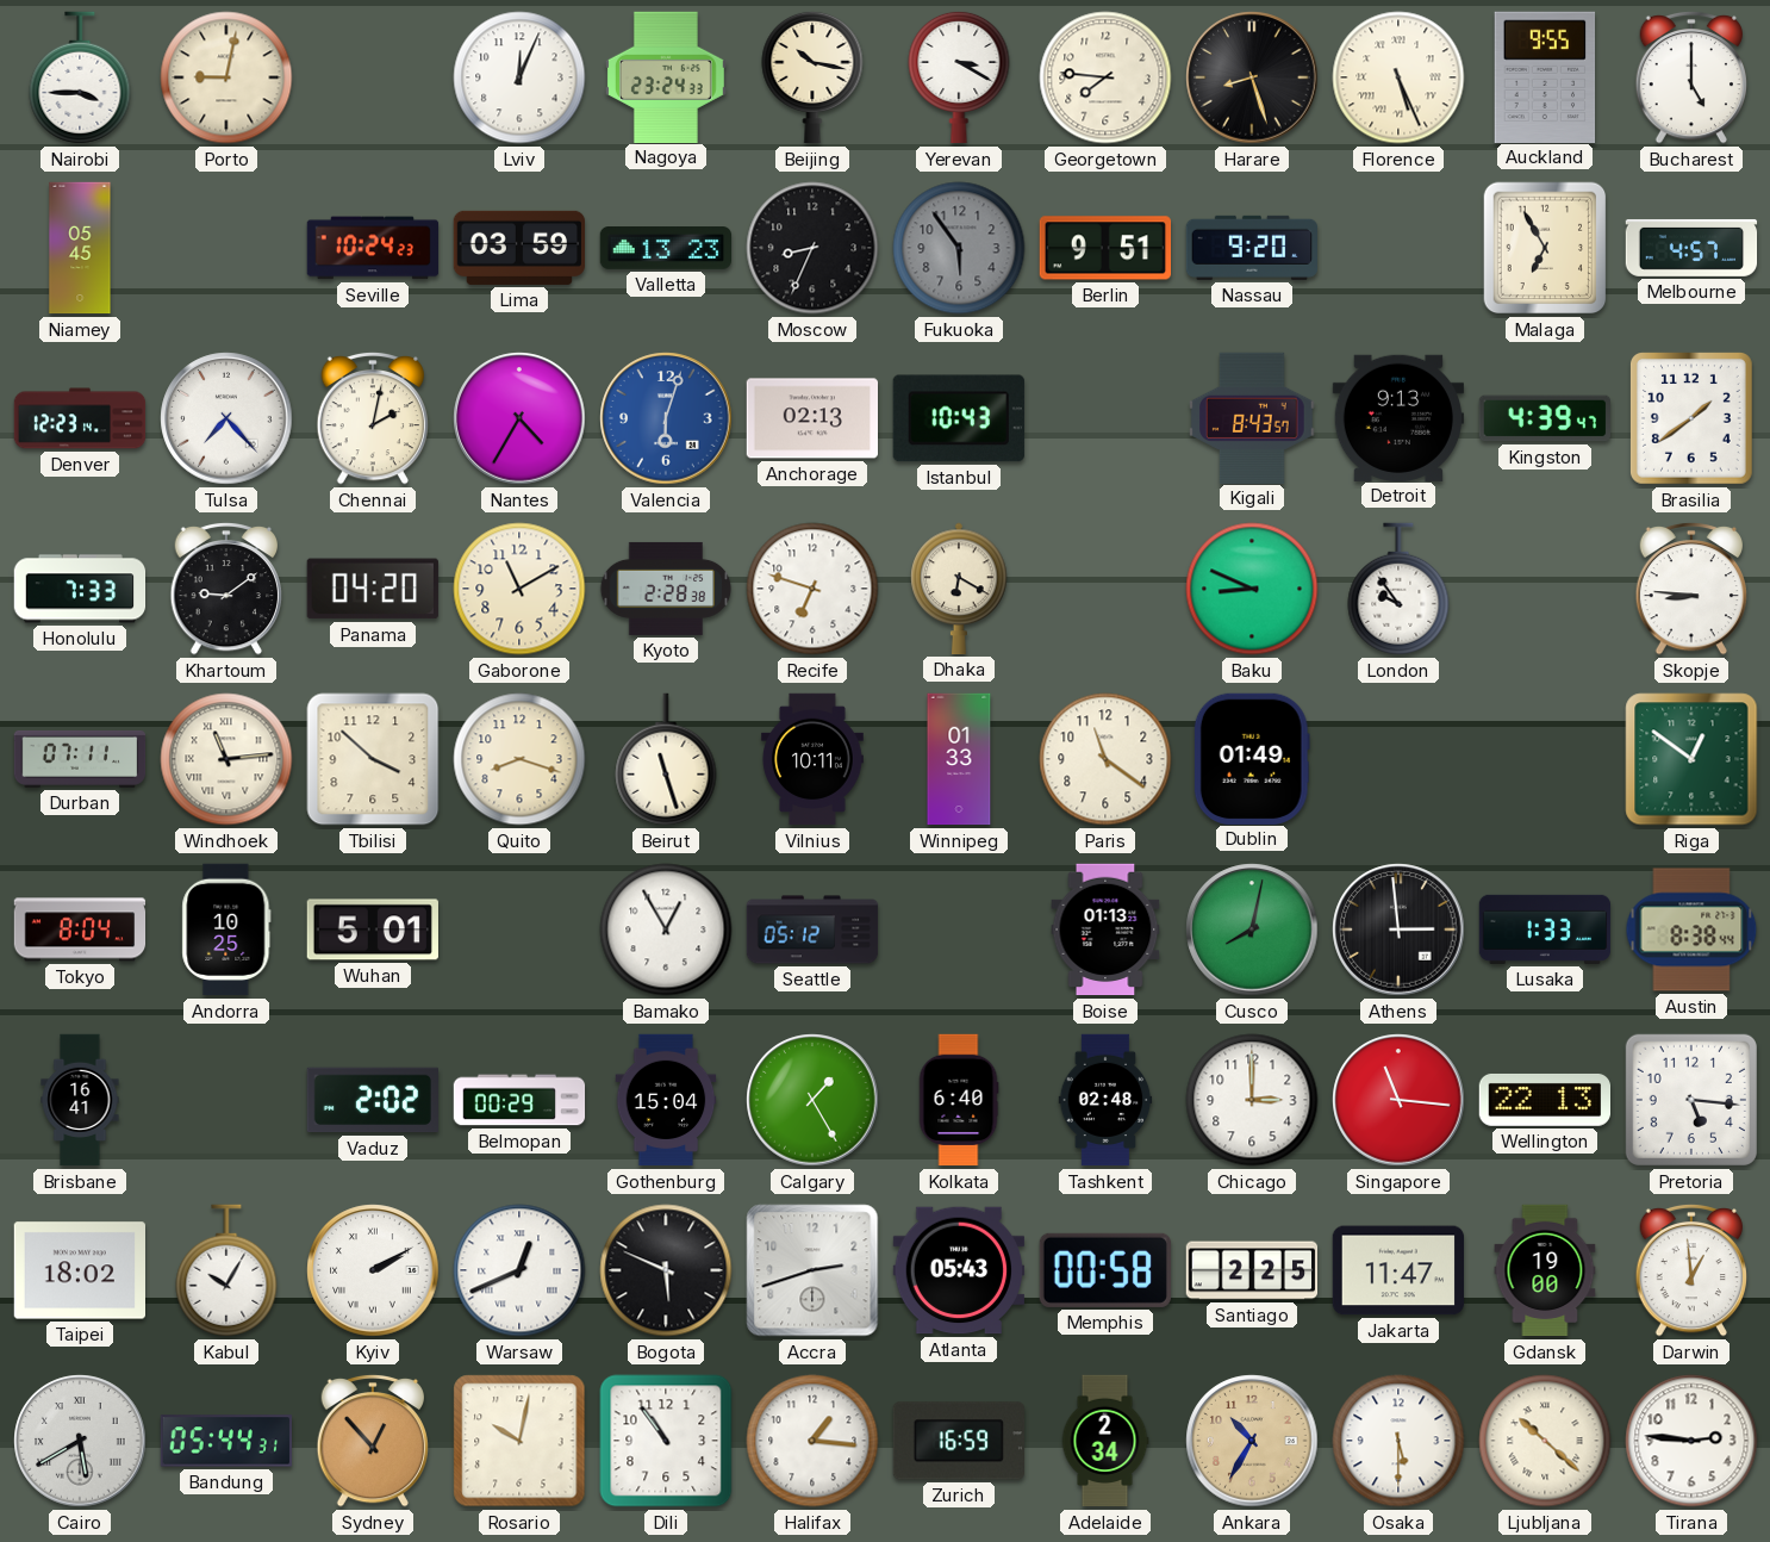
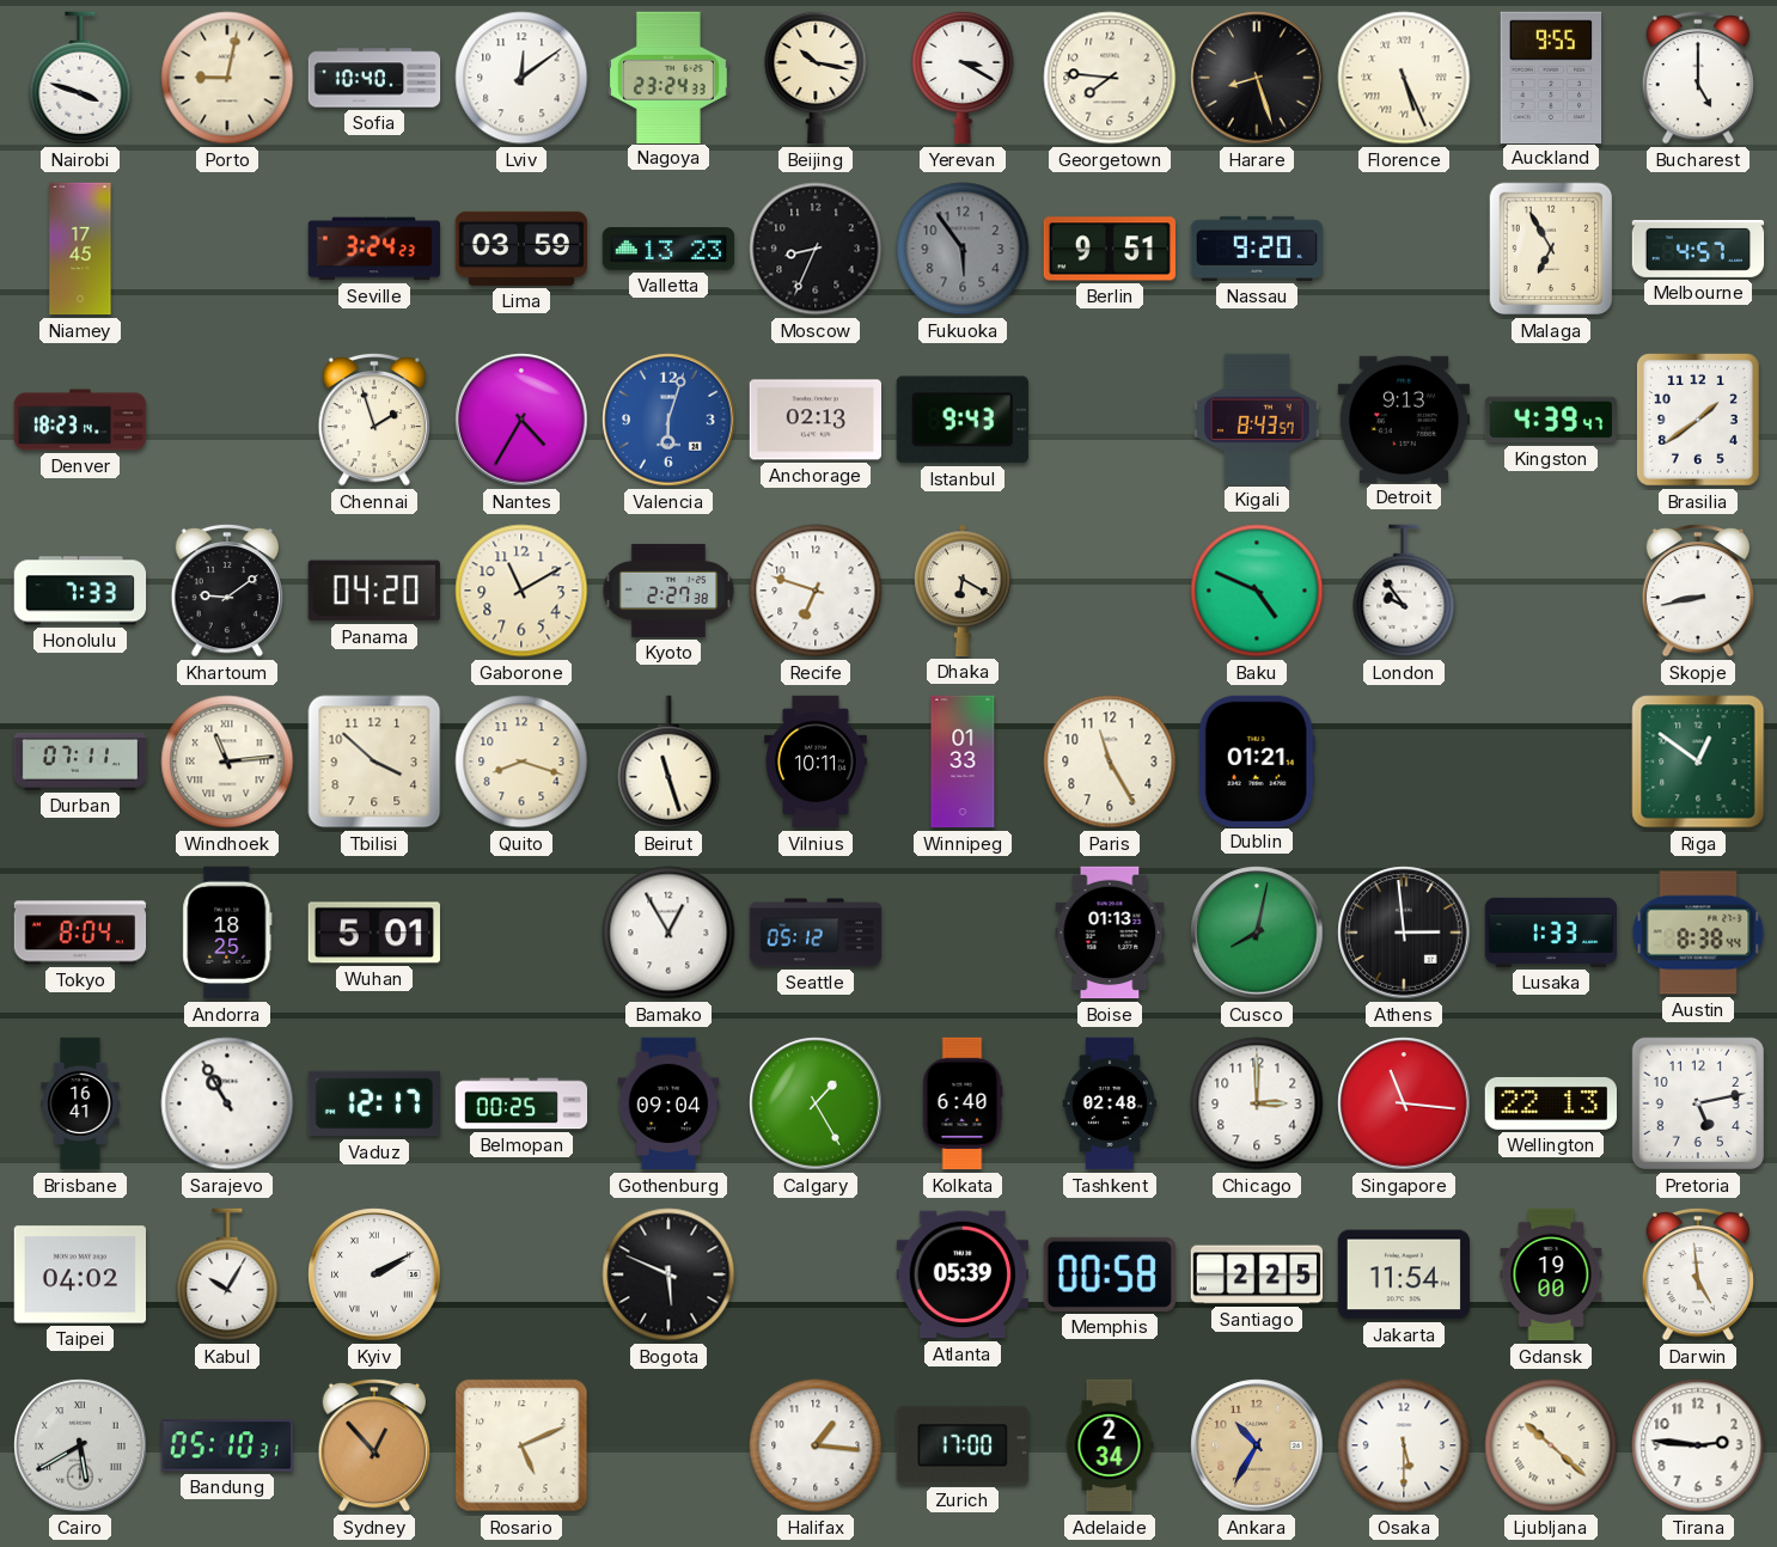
Nairobi: 3:45 -> 3:48
Sofia: none -> 10:40
Lviv: 12:04 -> 12:09
Niamey: 05:45 -> 17:45
Seville: 10:24 -> 3:24
Denver: 12:23 -> 18:23
Tulsa: 7:23 -> none
Chennai: 2:02 -> 1:57
Istanbul: 10:43 -> 9:43
Kyoto: 2:28 -> 2:27
Baku: 8:49 -> 4:49
Skopje: 8:46 -> 8:43
Paris: 11:21 -> 11:25
Dublin: 01:49 -> 01:21
Andorra: 10:25 -> 18:25
Sarajevo: none -> 10:55
Vaduz: 2:02 -> 12:17
Belmopan: 00:29 -> 00:25
Gothenburg: 15:04 -> 09:04
Pretoria: 5:16 -> 5:13
Taipei: 18:02 -> 04:02
Warsaw: 12:41 -> none
Accra: 2:42 -> none
Atlanta: 05:43 -> 05:39
Jakarta: 11:47 -> 11:54
Darwin: 12:59 -> 4:59
Bandung: 05:44 -> 05:10
Rosario: 10:02 -> 5:11
Dili: 10:54 -> none
Zurich: 16:59 -> 17:00
